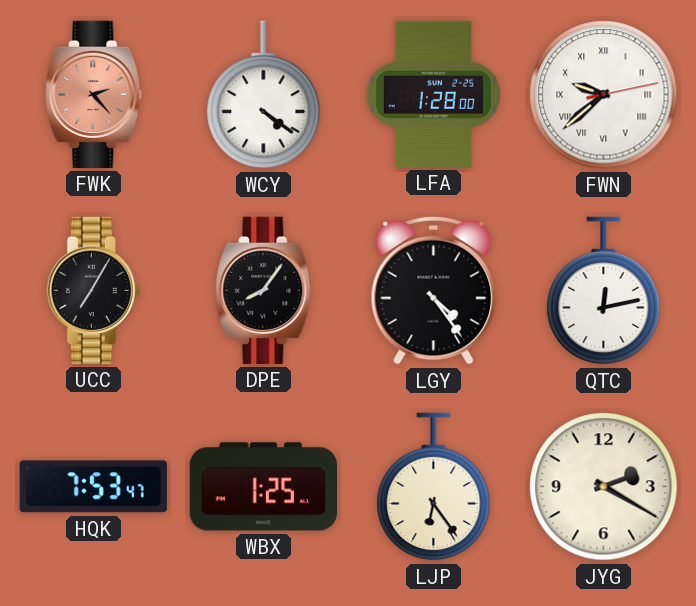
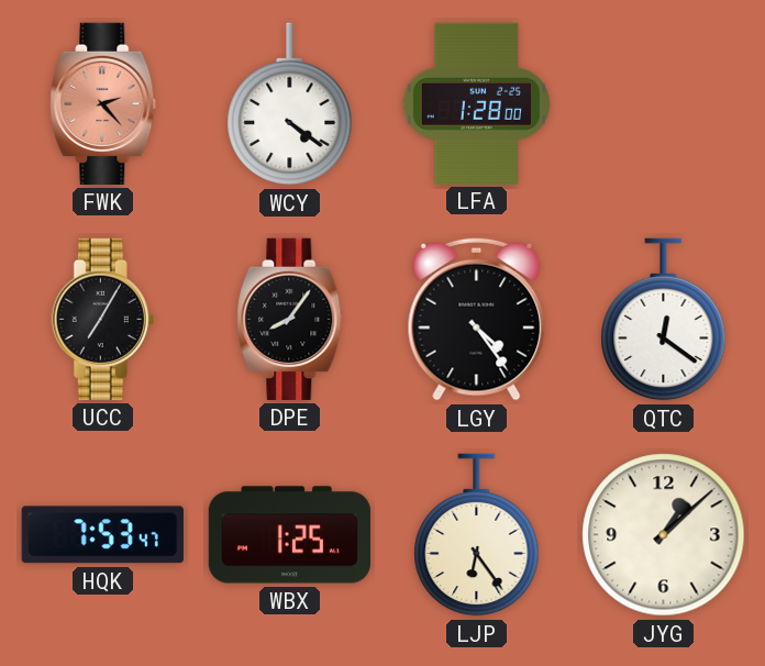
FWN: 9:38 -> none
QTC: 12:13 -> 12:21
JYG: 2:20 -> 1:08
